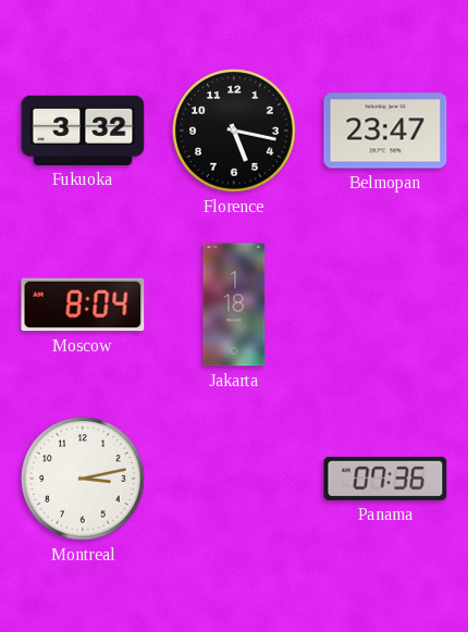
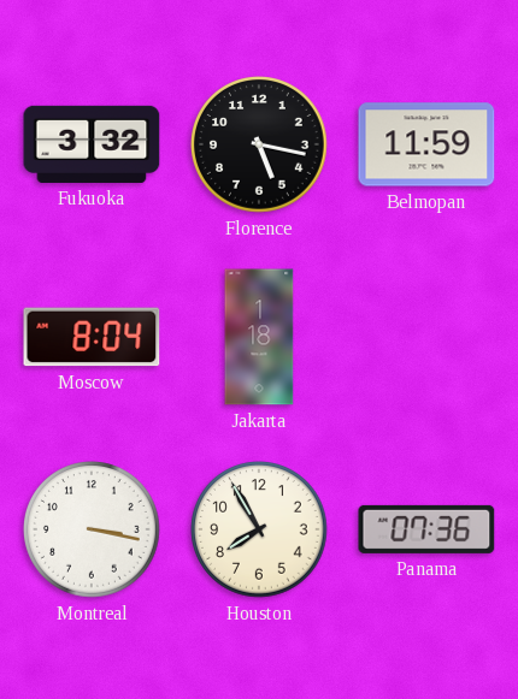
Belmopan: 23:47 -> 11:59
Montreal: 3:13 -> 3:17
Houston: none -> 7:55
